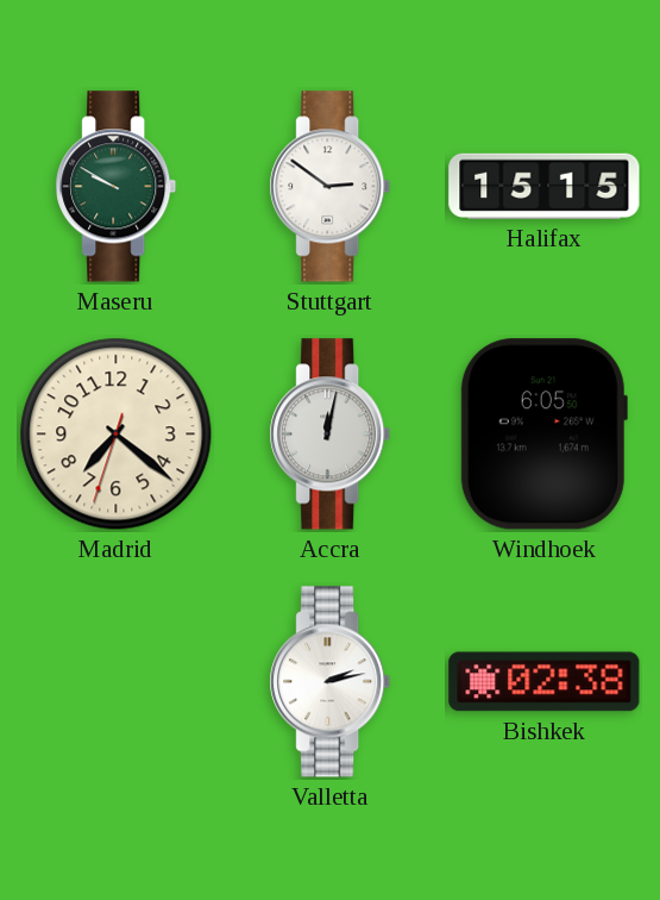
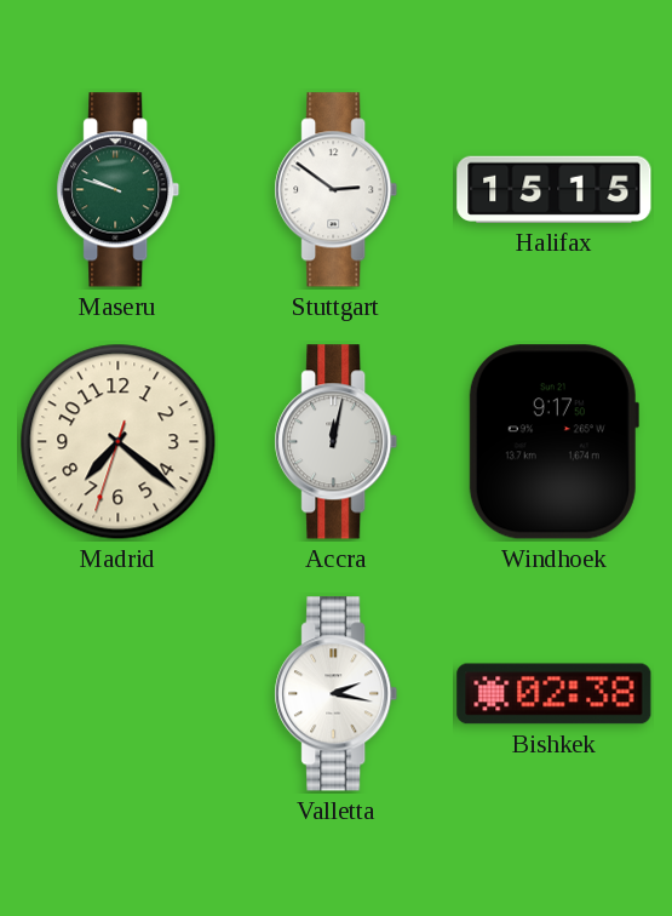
Maseru: 9:50 -> 9:48
Windhoek: 6:05 -> 9:17
Valletta: 2:13 -> 2:17
